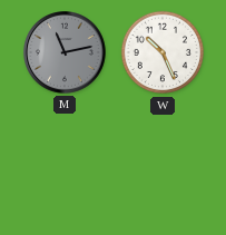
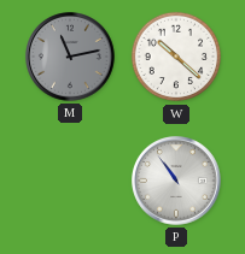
W: 10:26 -> 10:22
P: none -> 10:54
